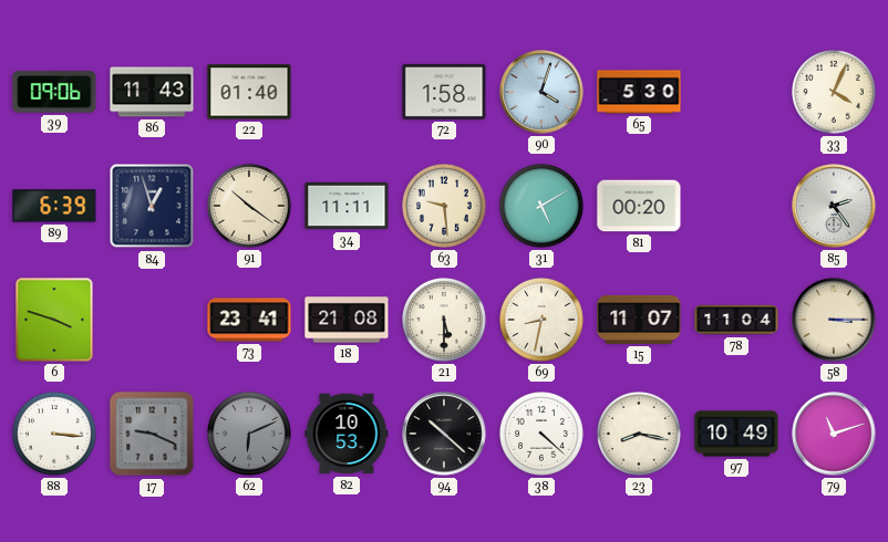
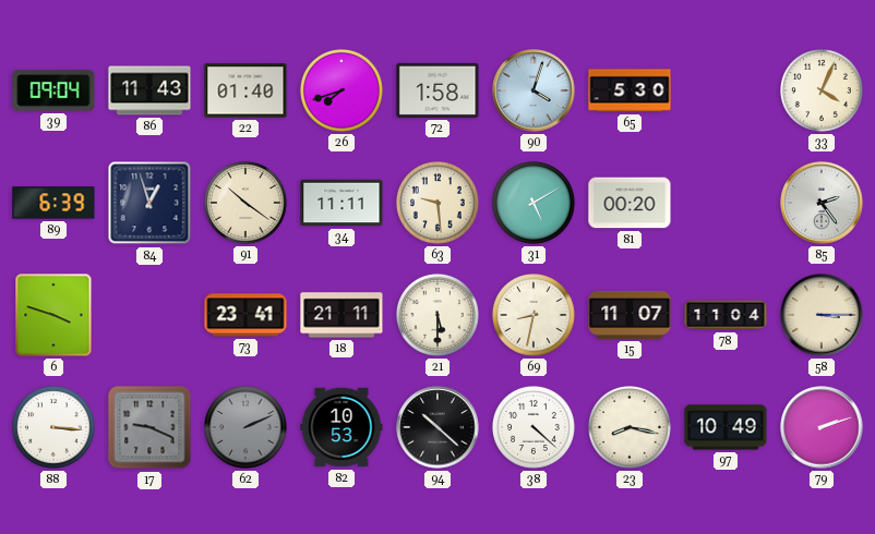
39: 09:06 -> 09:04
26: none -> 7:42
18: 21:08 -> 21:11
62: 6:11 -> 2:11
79: 11:12 -> 2:12
